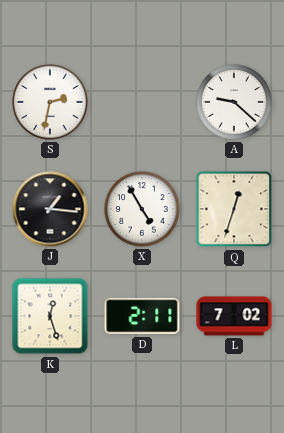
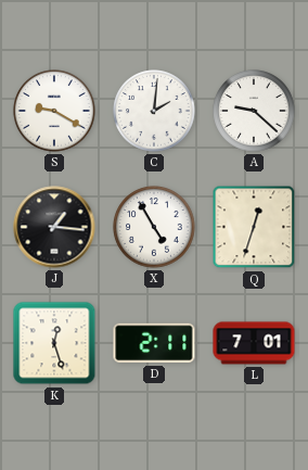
S: 2:32 -> 9:20
C: none -> 2:01
L: 7:02 -> 7:01
